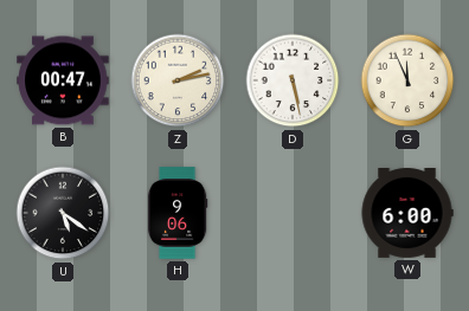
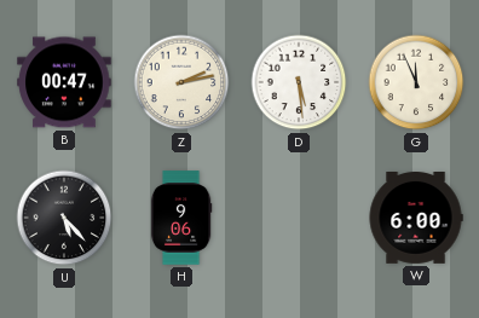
D: 5:28 -> 5:29
U: 5:21 -> 5:23
